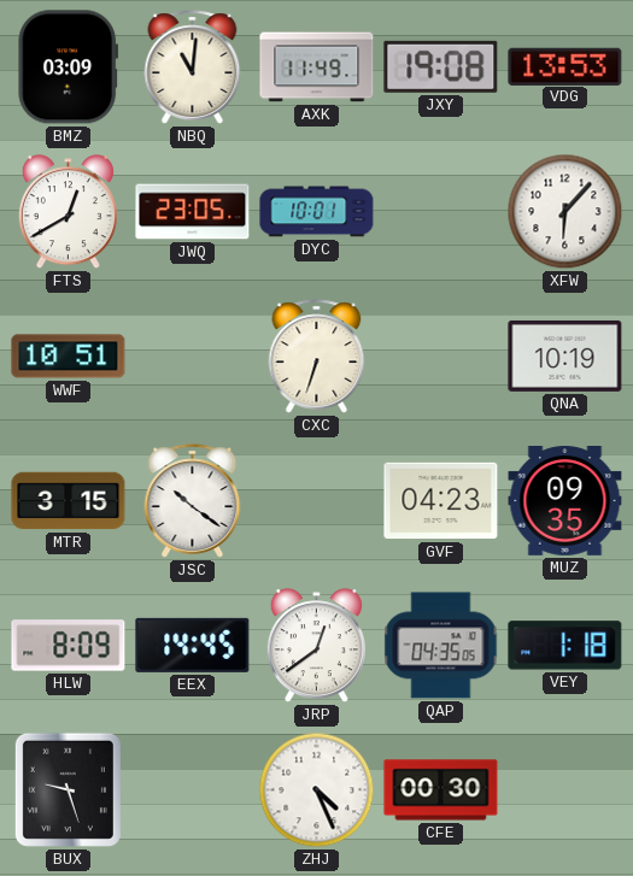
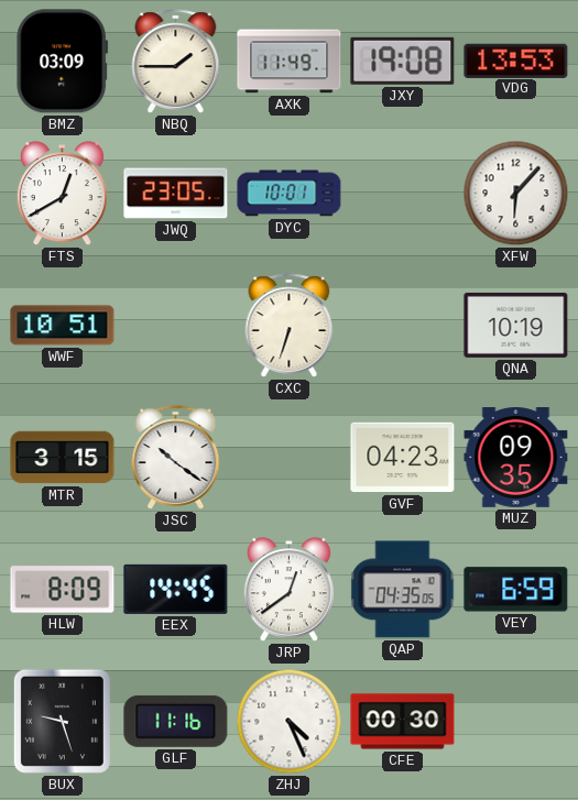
NBQ: 11:01 -> 1:45
VEY: 1:18 -> 6:59
GLF: none -> 11:16
